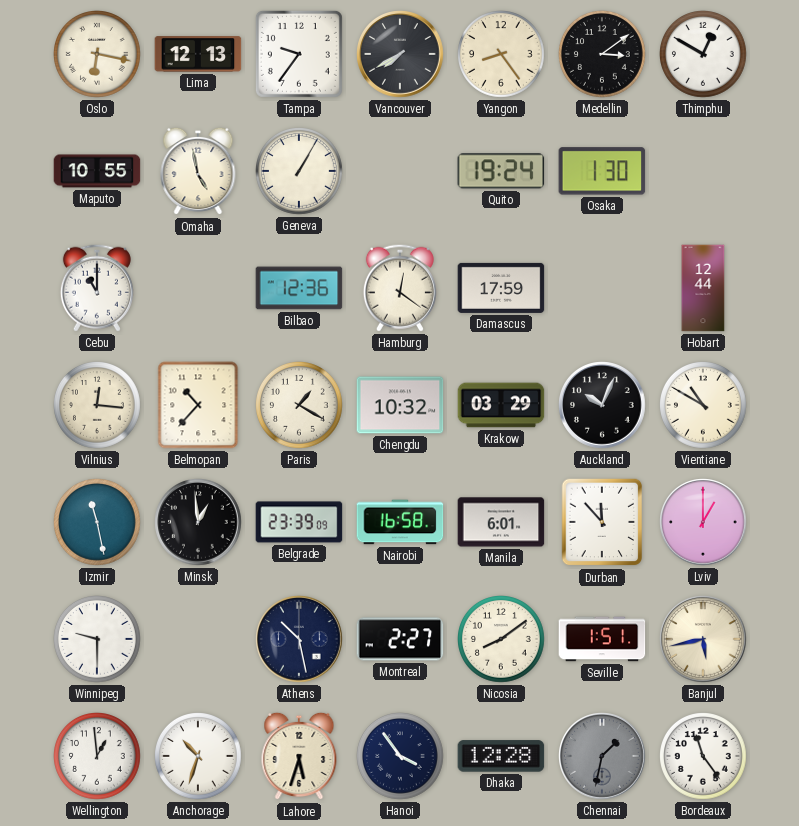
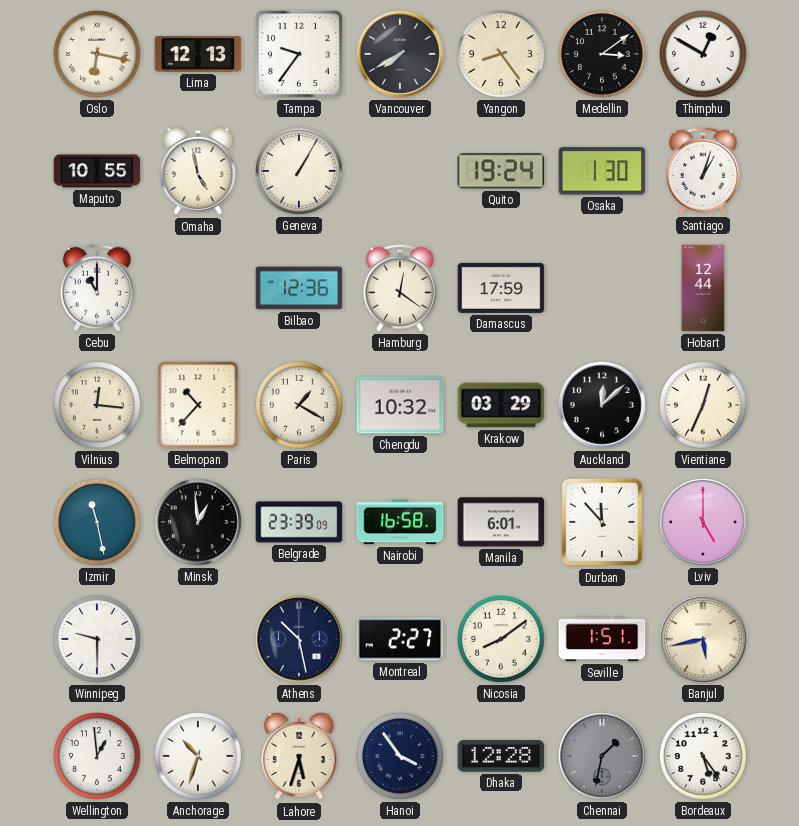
Santiago: none -> 1:03
Auckland: 10:04 -> 12:08
Vientiane: 10:50 -> 12:34
Lviv: 1:00 -> 5:00
Bordeaux: 11:24 -> 5:24
